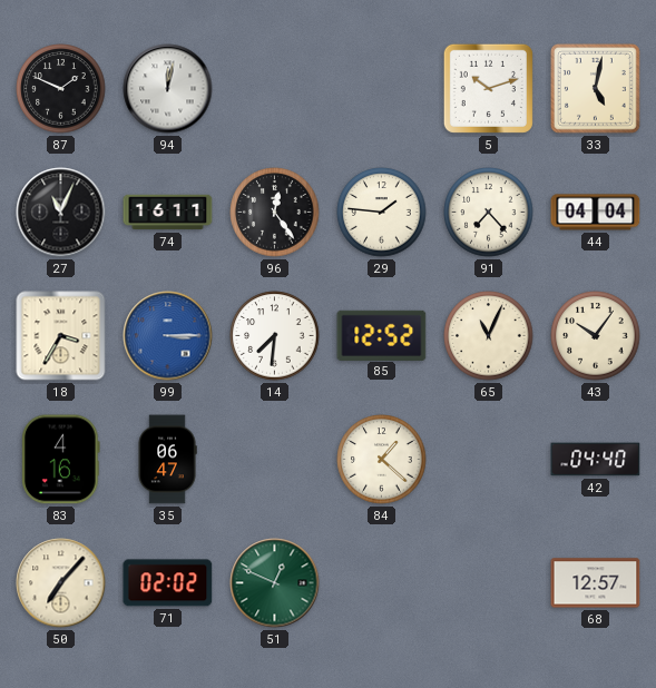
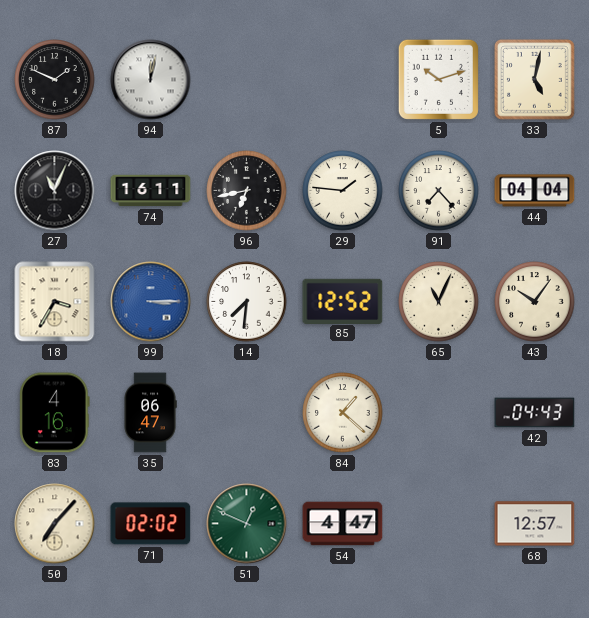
96: 12:24 -> 6:43
42: 04:40 -> 04:43
54: none -> 4:47
